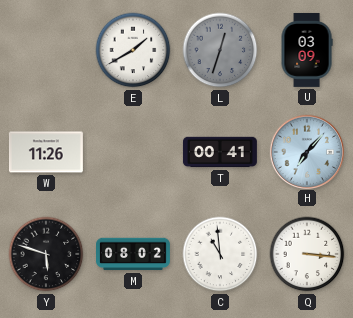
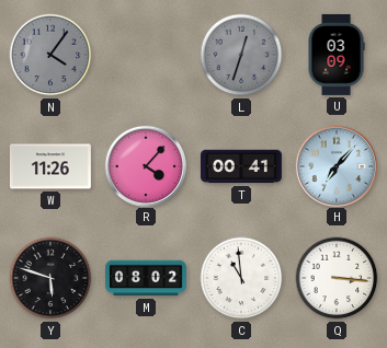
N: none -> 4:06
E: 1:40 -> none
R: none -> 4:07
